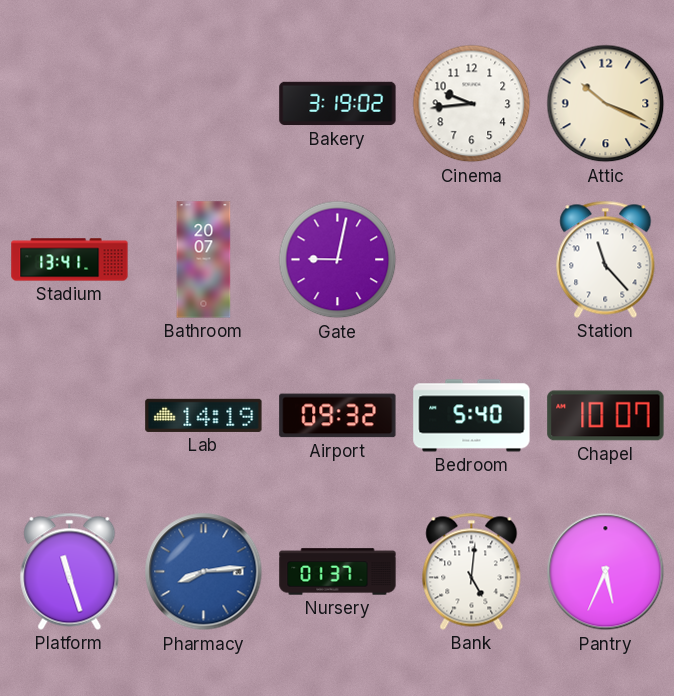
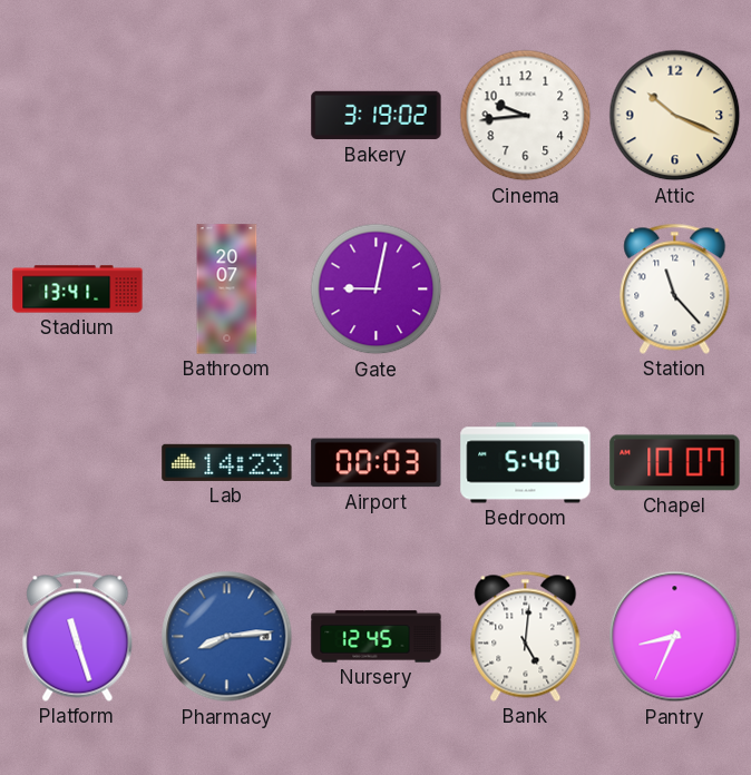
Lab: 14:19 -> 14:23
Airport: 09:32 -> 00:03
Nursery: 01:37 -> 12:45
Pantry: 5:34 -> 8:34
